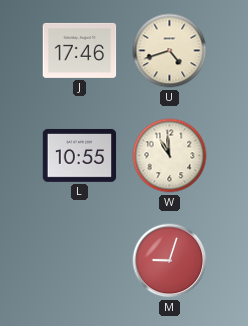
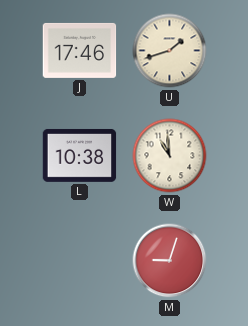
U: 4:42 -> 1:42
L: 10:55 -> 10:38
